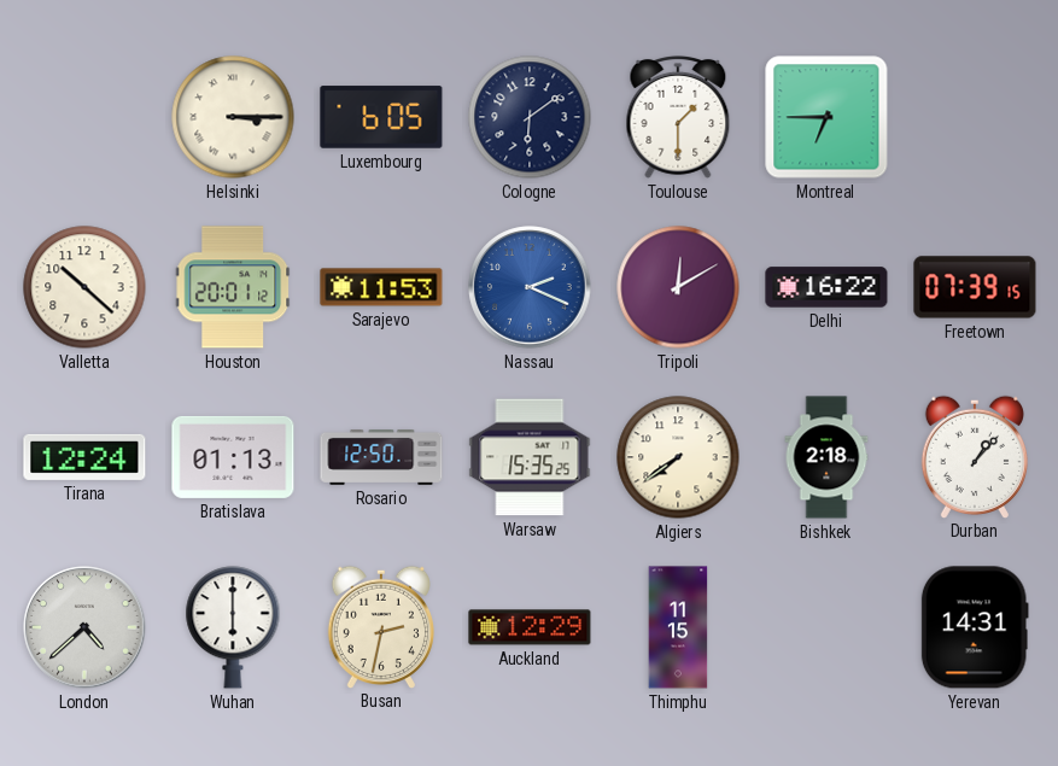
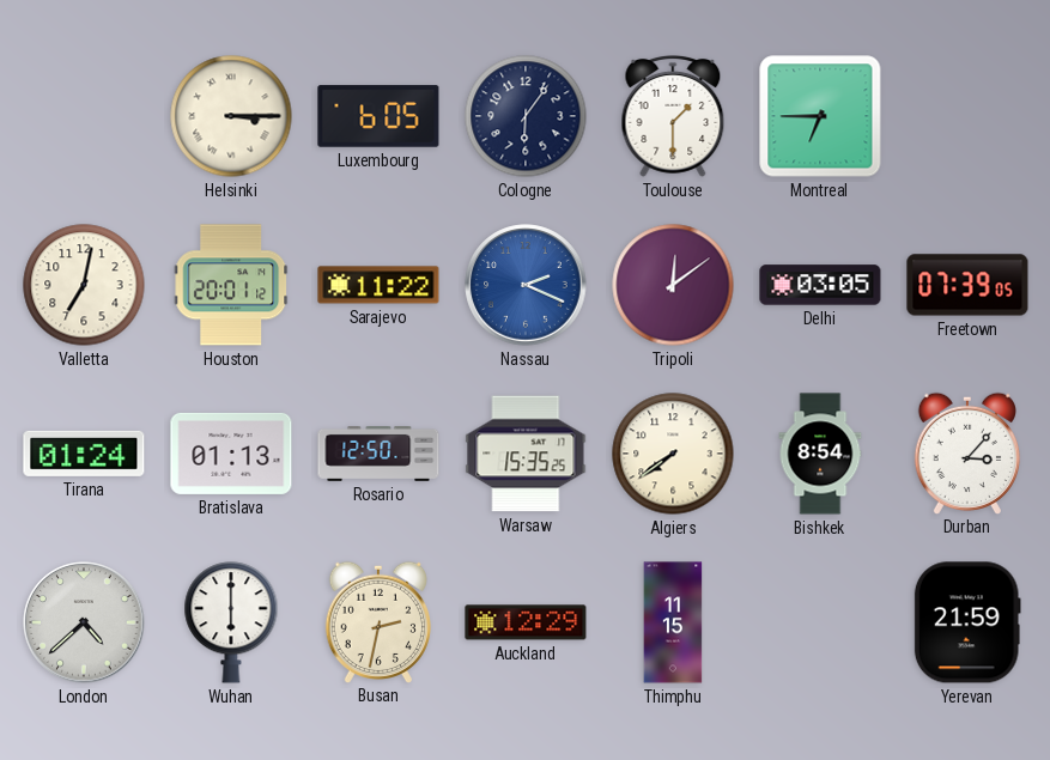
Cologne: 6:09 -> 6:06
Valletta: 10:22 -> 7:02
Sarajevo: 11:53 -> 11:22
Tripoli: 12:10 -> 12:09
Delhi: 16:22 -> 03:05
Freetown: 07:39:15 -> 07:39:05
Tirana: 12:24 -> 01:24
Bishkek: 2:18 -> 8:54
Durban: 1:07 -> 3:07
Yerevan: 14:31 -> 21:59
